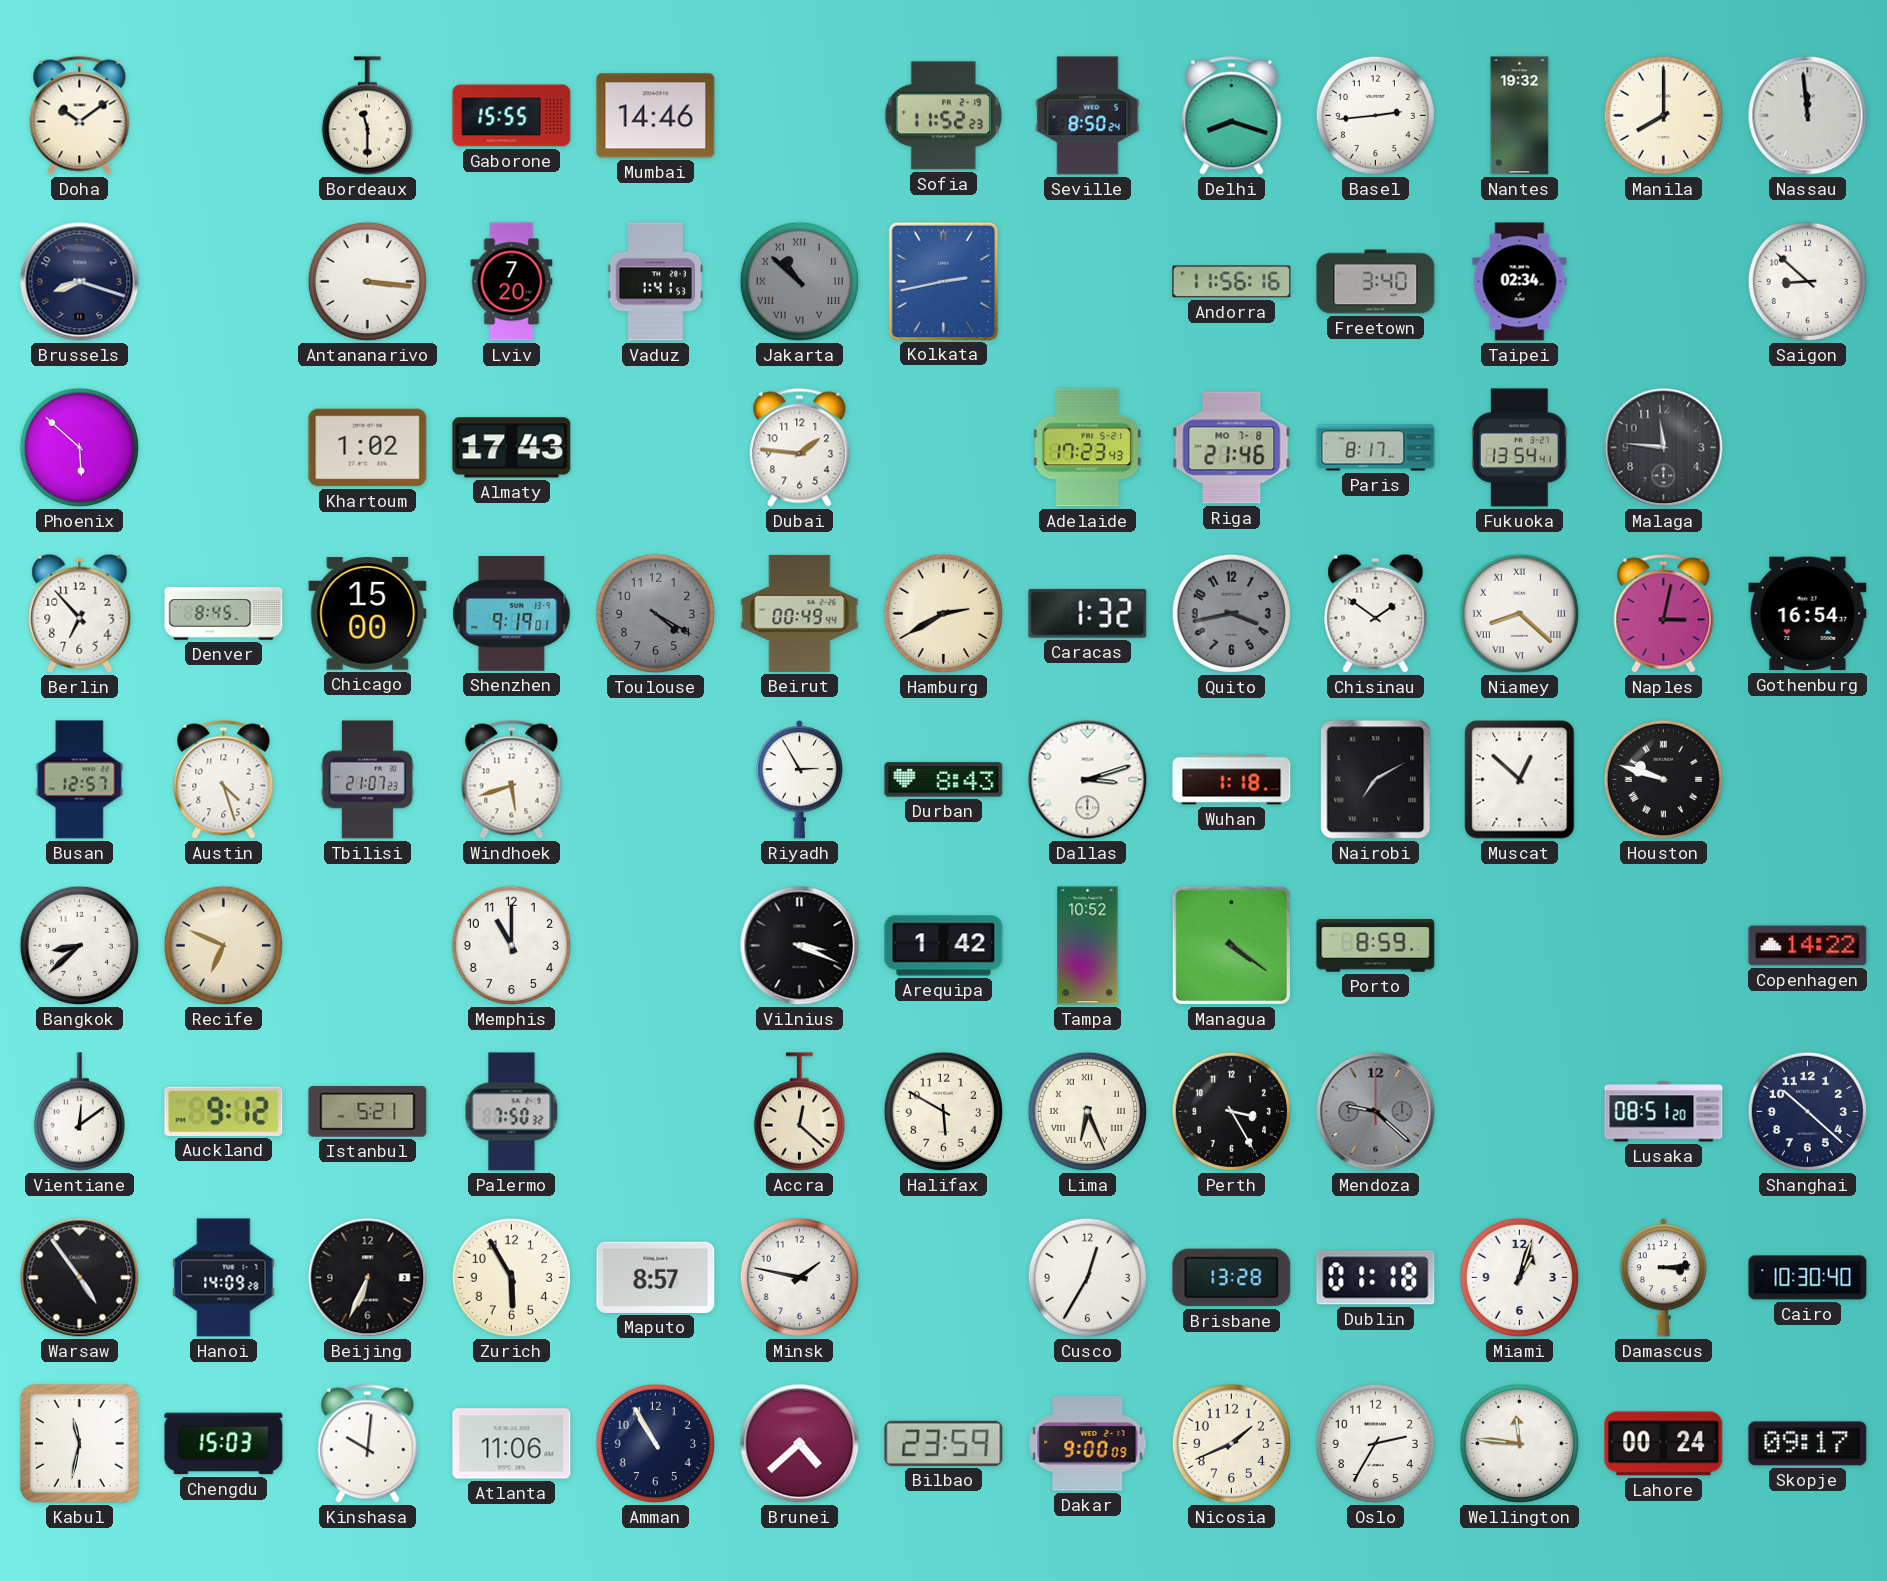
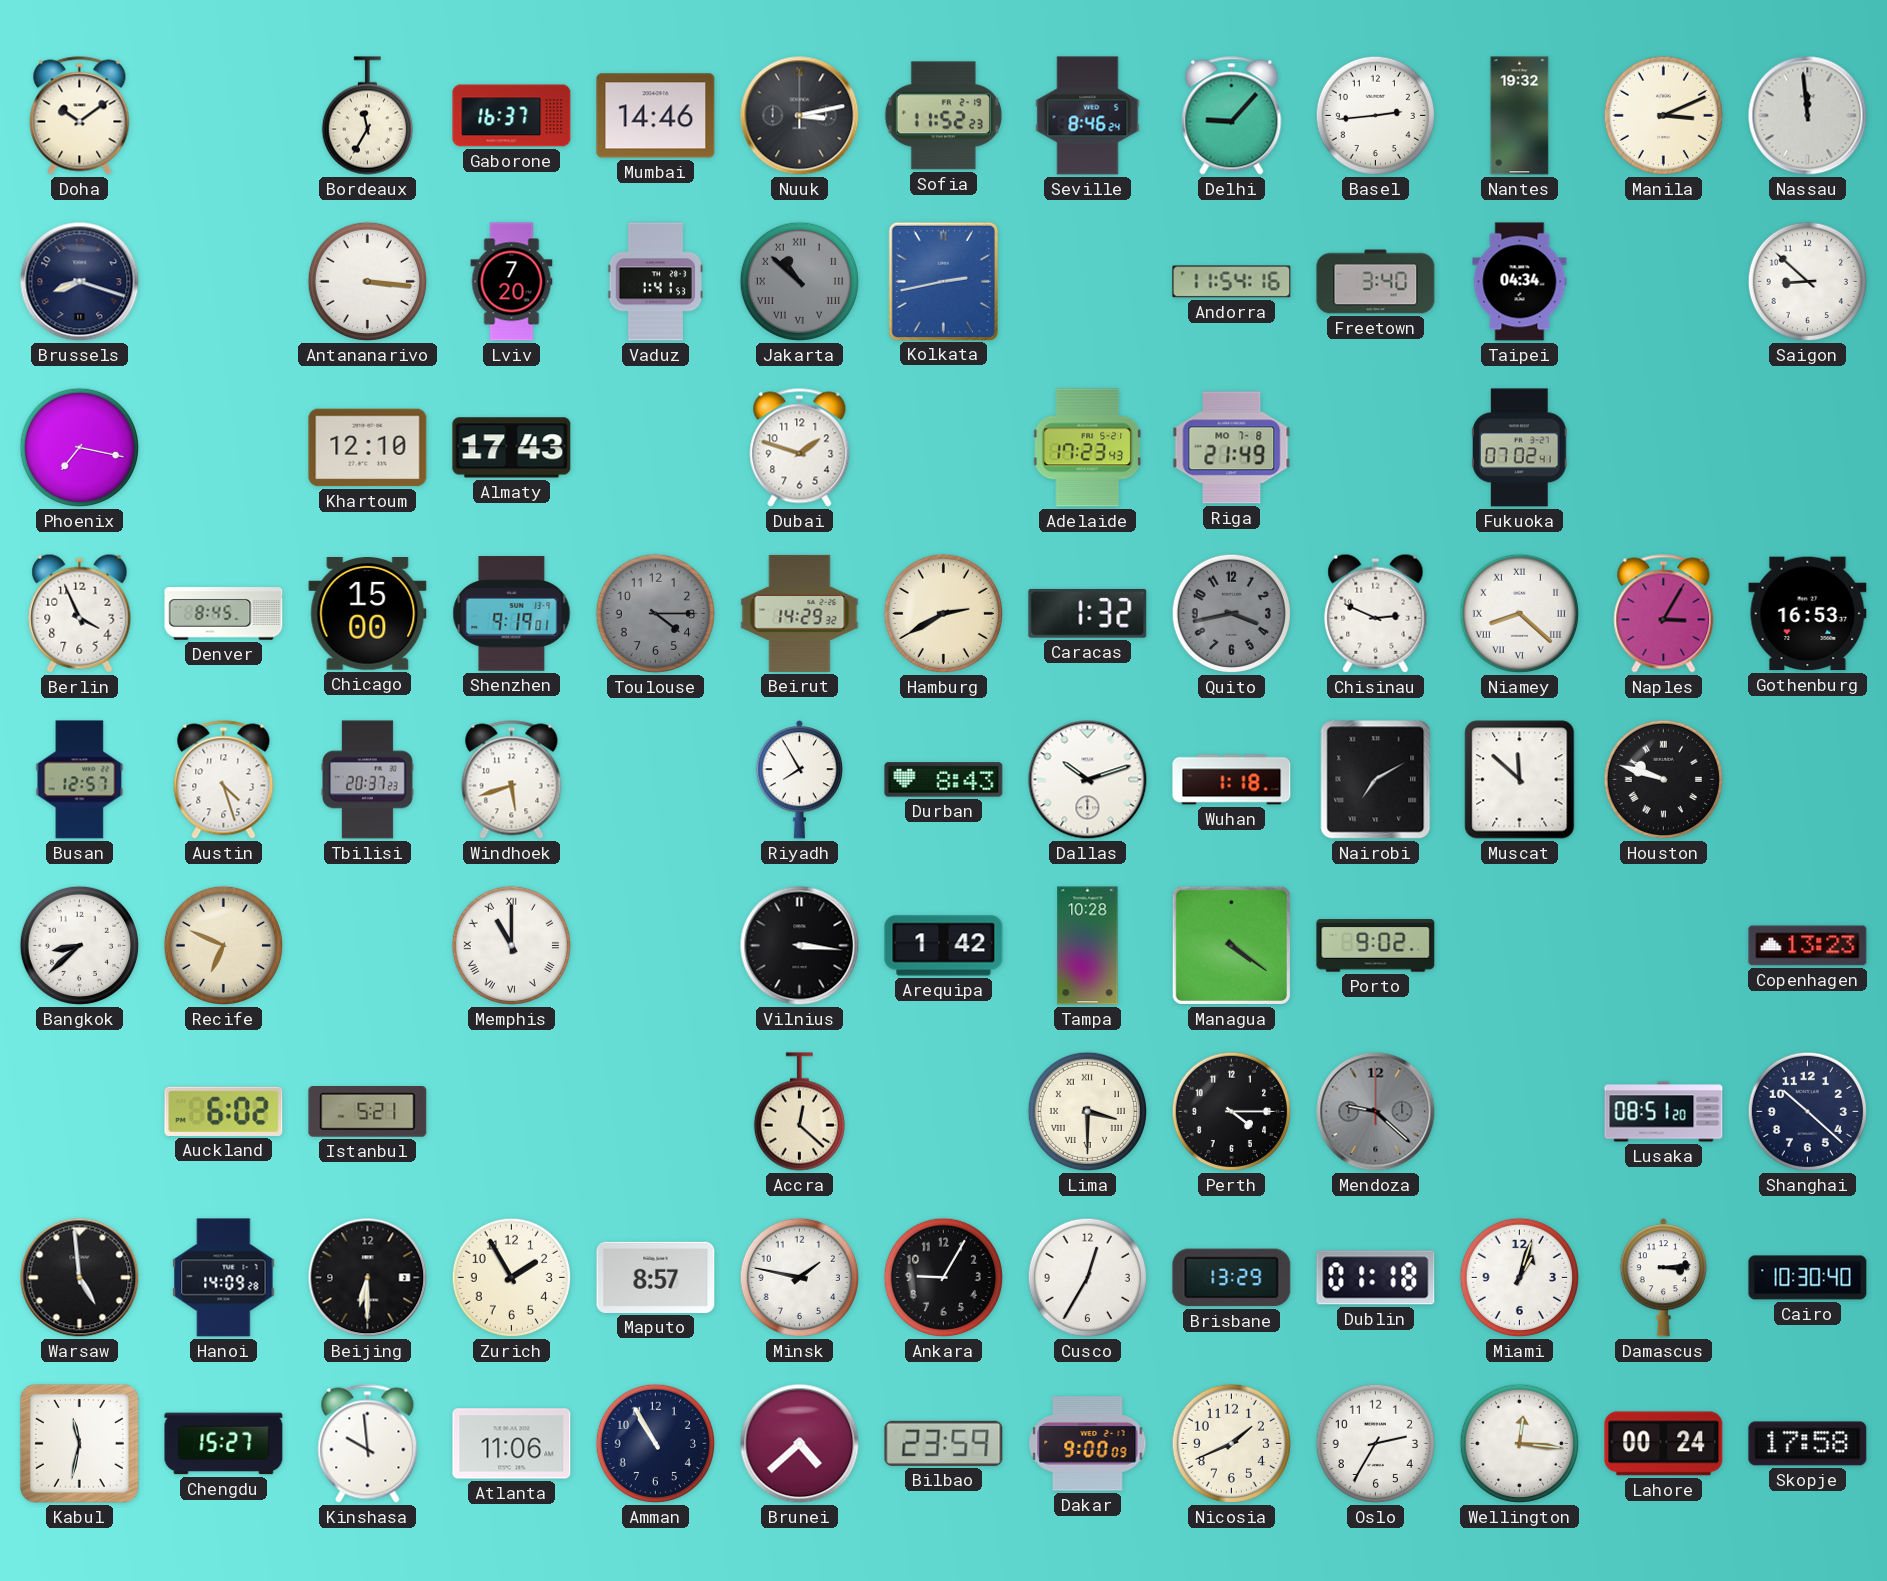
Bordeaux: 11:30 -> 11:35
Gaborone: 15:55 -> 16:37
Nuuk: none -> 3:13
Seville: 8:50 -> 8:46
Delhi: 8:18 -> 9:07
Manila: 8:00 -> 3:11
Andorra: 11:56 -> 11:54
Taipei: 02:34 -> 04:34
Phoenix: 5:52 -> 7:17
Khartoum: 1:02 -> 12:10
Dubai: 1:46 -> 1:48
Riga: 21:46 -> 21:49
Paris: 8:17 -> none
Fukuoka: 13:54 -> 07:02
Malaga: 11:46 -> none
Berlin: 6:53 -> 3:56
Toulouse: 4:20 -> 4:15
Beirut: 00:49 -> 14:29
Chisinau: 1:51 -> 2:49
Naples: 3:02 -> 3:05
Gothenburg: 16:54 -> 16:53
Tbilisi: 21:07 -> 20:37
Riyadh: 2:55 -> 7:55
Dallas: 3:12 -> 10:12
Muscat: 12:52 -> 11:52
Memphis numerals: Arabic -> Roman
Vilnius: 3:19 -> 3:16
Tampa: 10:52 -> 10:28
Porto: 8:59 -> 9:02
Copenhagen: 14:22 -> 13:23
Vientiane: 12:09 -> none
Auckland: 9:12 -> 6:02
Palermo: 7:50 -> none
Halifax: 5:50 -> none
Lima: 6:26 -> 3:30
Perth: 3:25 -> 4:15
Warsaw: 4:54 -> 4:59
Beijing: 6:34 -> 6:30
Zurich: 5:55 -> 1:55
Ankara: none -> 9:05
Brisbane: 13:28 -> 13:29
Chengdu: 15:03 -> 15:27
Kinshasa: 10:01 -> 9:59
Wellington: 11:46 -> 12:16
Skopje: 09:17 -> 17:58
